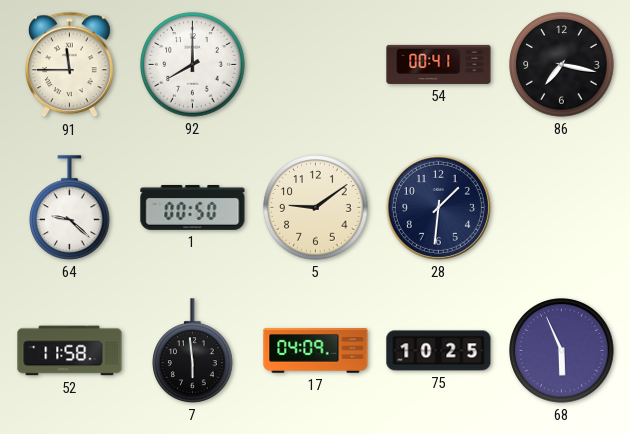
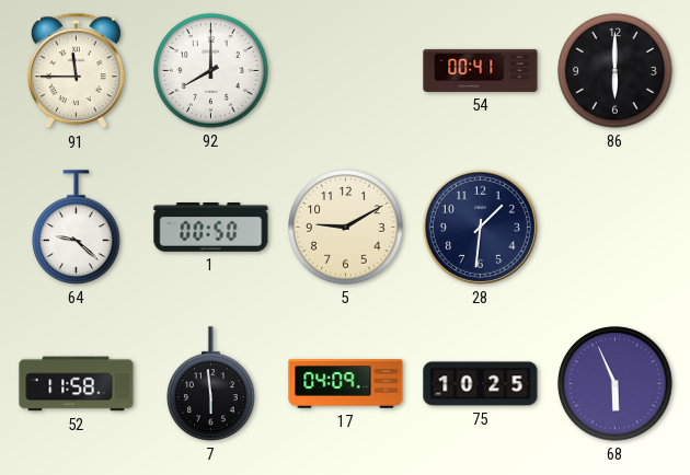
86: 7:17 -> 6:00
5: 9:09 -> 9:10
